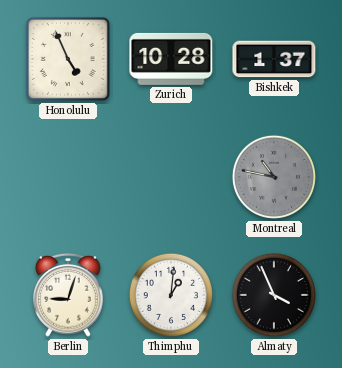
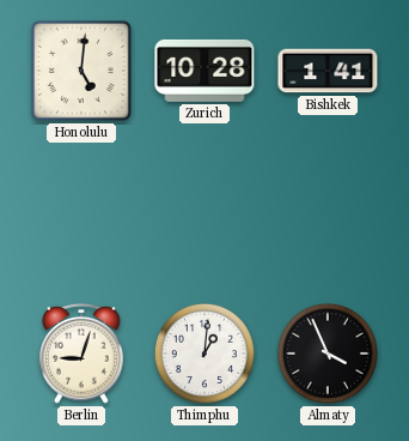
Honolulu: 4:56 -> 5:01
Bishkek: 1:37 -> 1:41
Montreal: 10:47 -> none
